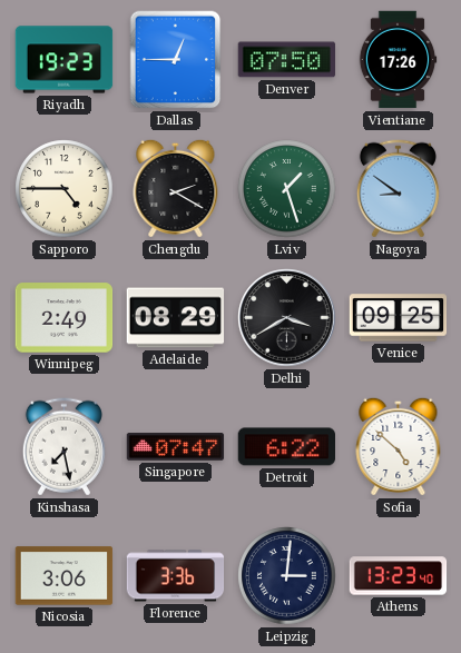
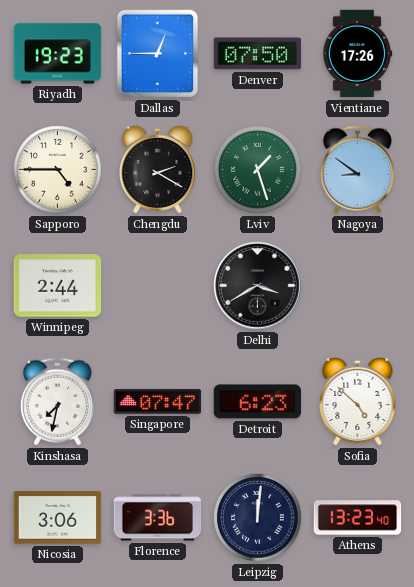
Winnipeg: 2:49 -> 2:44
Adelaide: 08:29 -> none
Venice: 09:25 -> none
Kinshasa: 7:28 -> 7:32
Detroit: 6:22 -> 6:23
Leipzig: 3:01 -> 12:01
